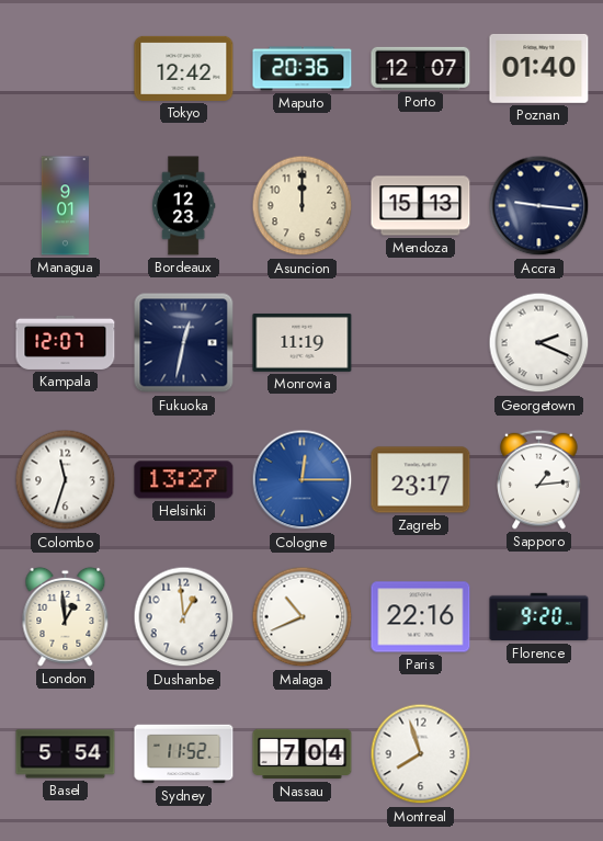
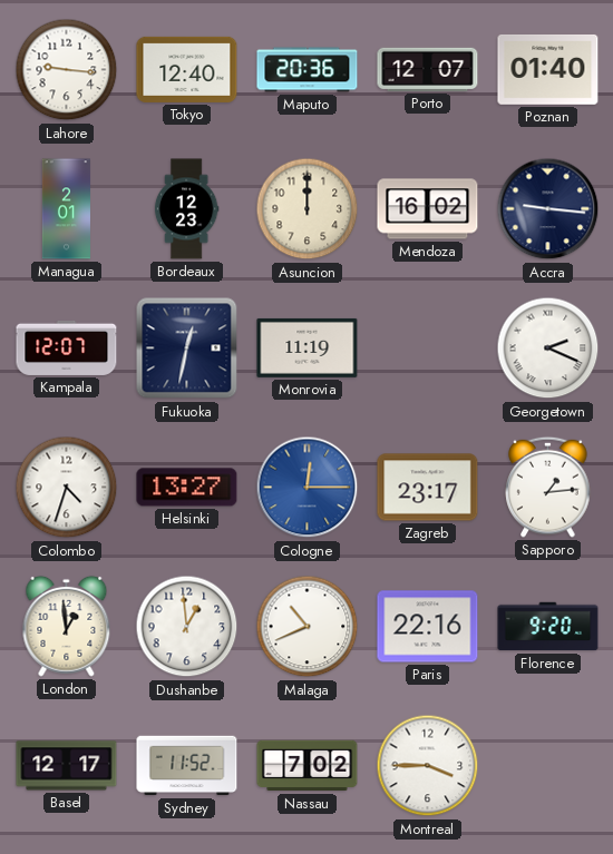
Lahore: none -> 9:16
Tokyo: 12:42 -> 12:40
Managua: 9:01 -> 2:01
Mendoza: 15:13 -> 16:02
Colombo: 11:33 -> 4:33
Basel: 5:54 -> 12:17
Nassau: 7:04 -> 7:02
Montreal: 7:57 -> 3:45
